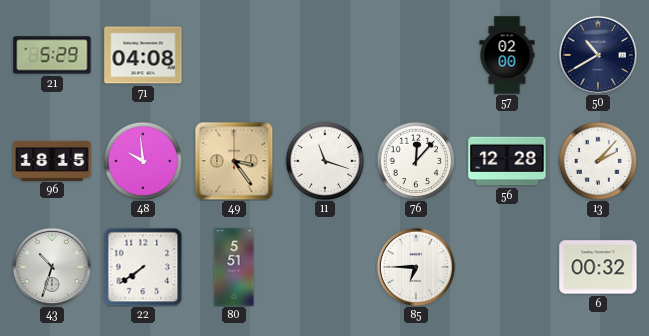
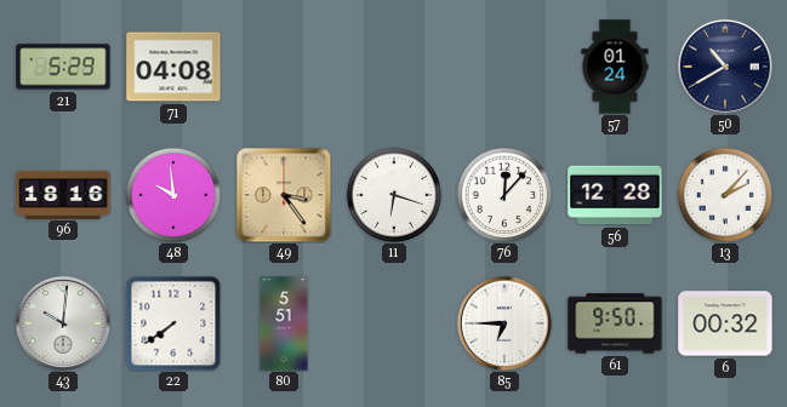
57: 02:00 -> 01:24
96: 18:15 -> 18:16
11: 11:18 -> 6:18
43: 10:33 -> 10:01
61: none -> 9:50
